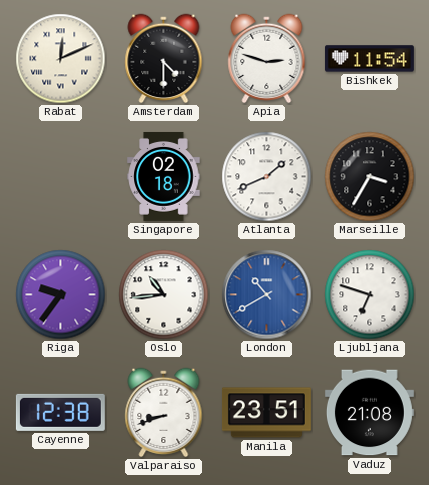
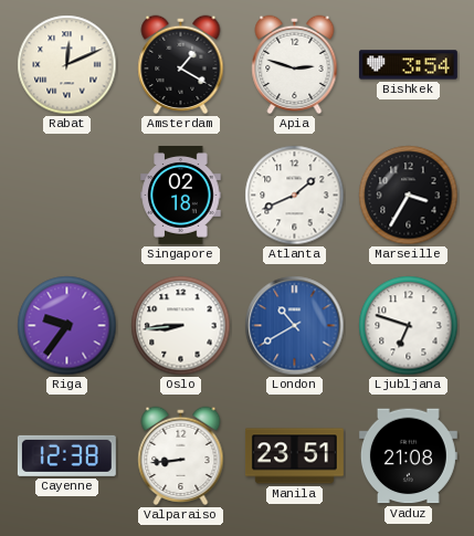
Amsterdam: 4:30 -> 1:20
Bishkek: 11:54 -> 3:54
Oslo: 10:44 -> 8:44
Valparaiso: 8:42 -> 8:44
